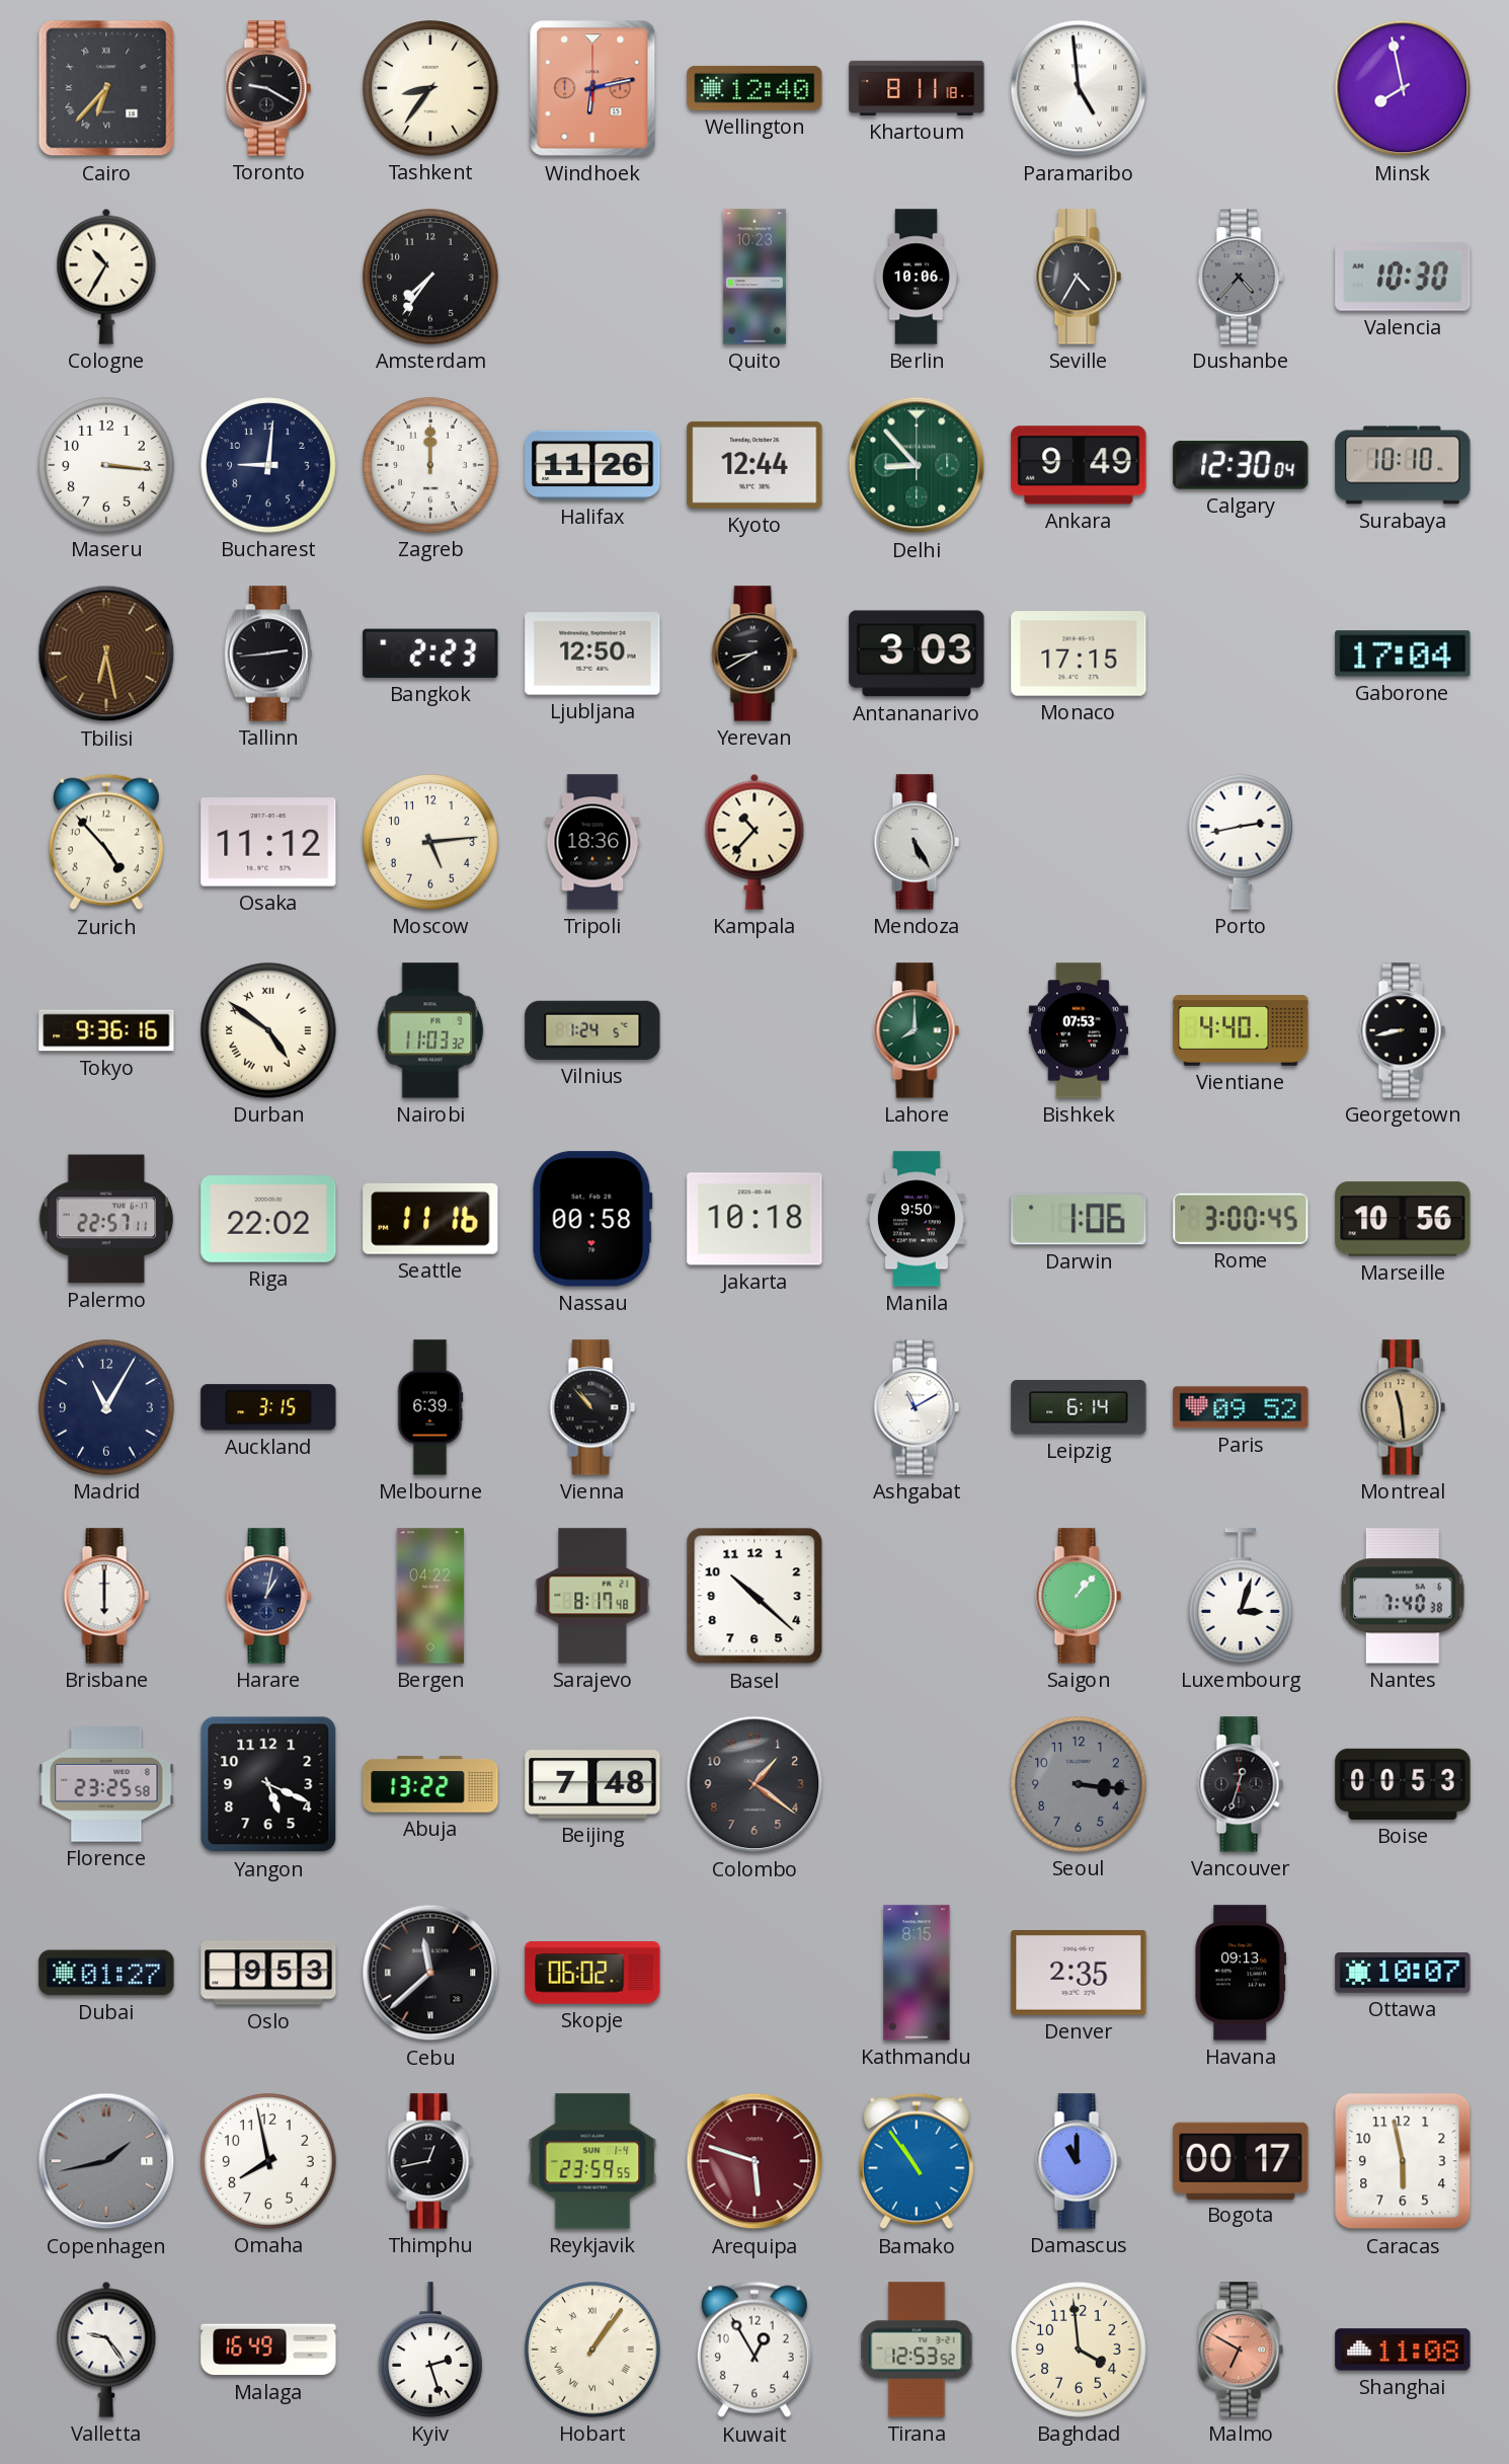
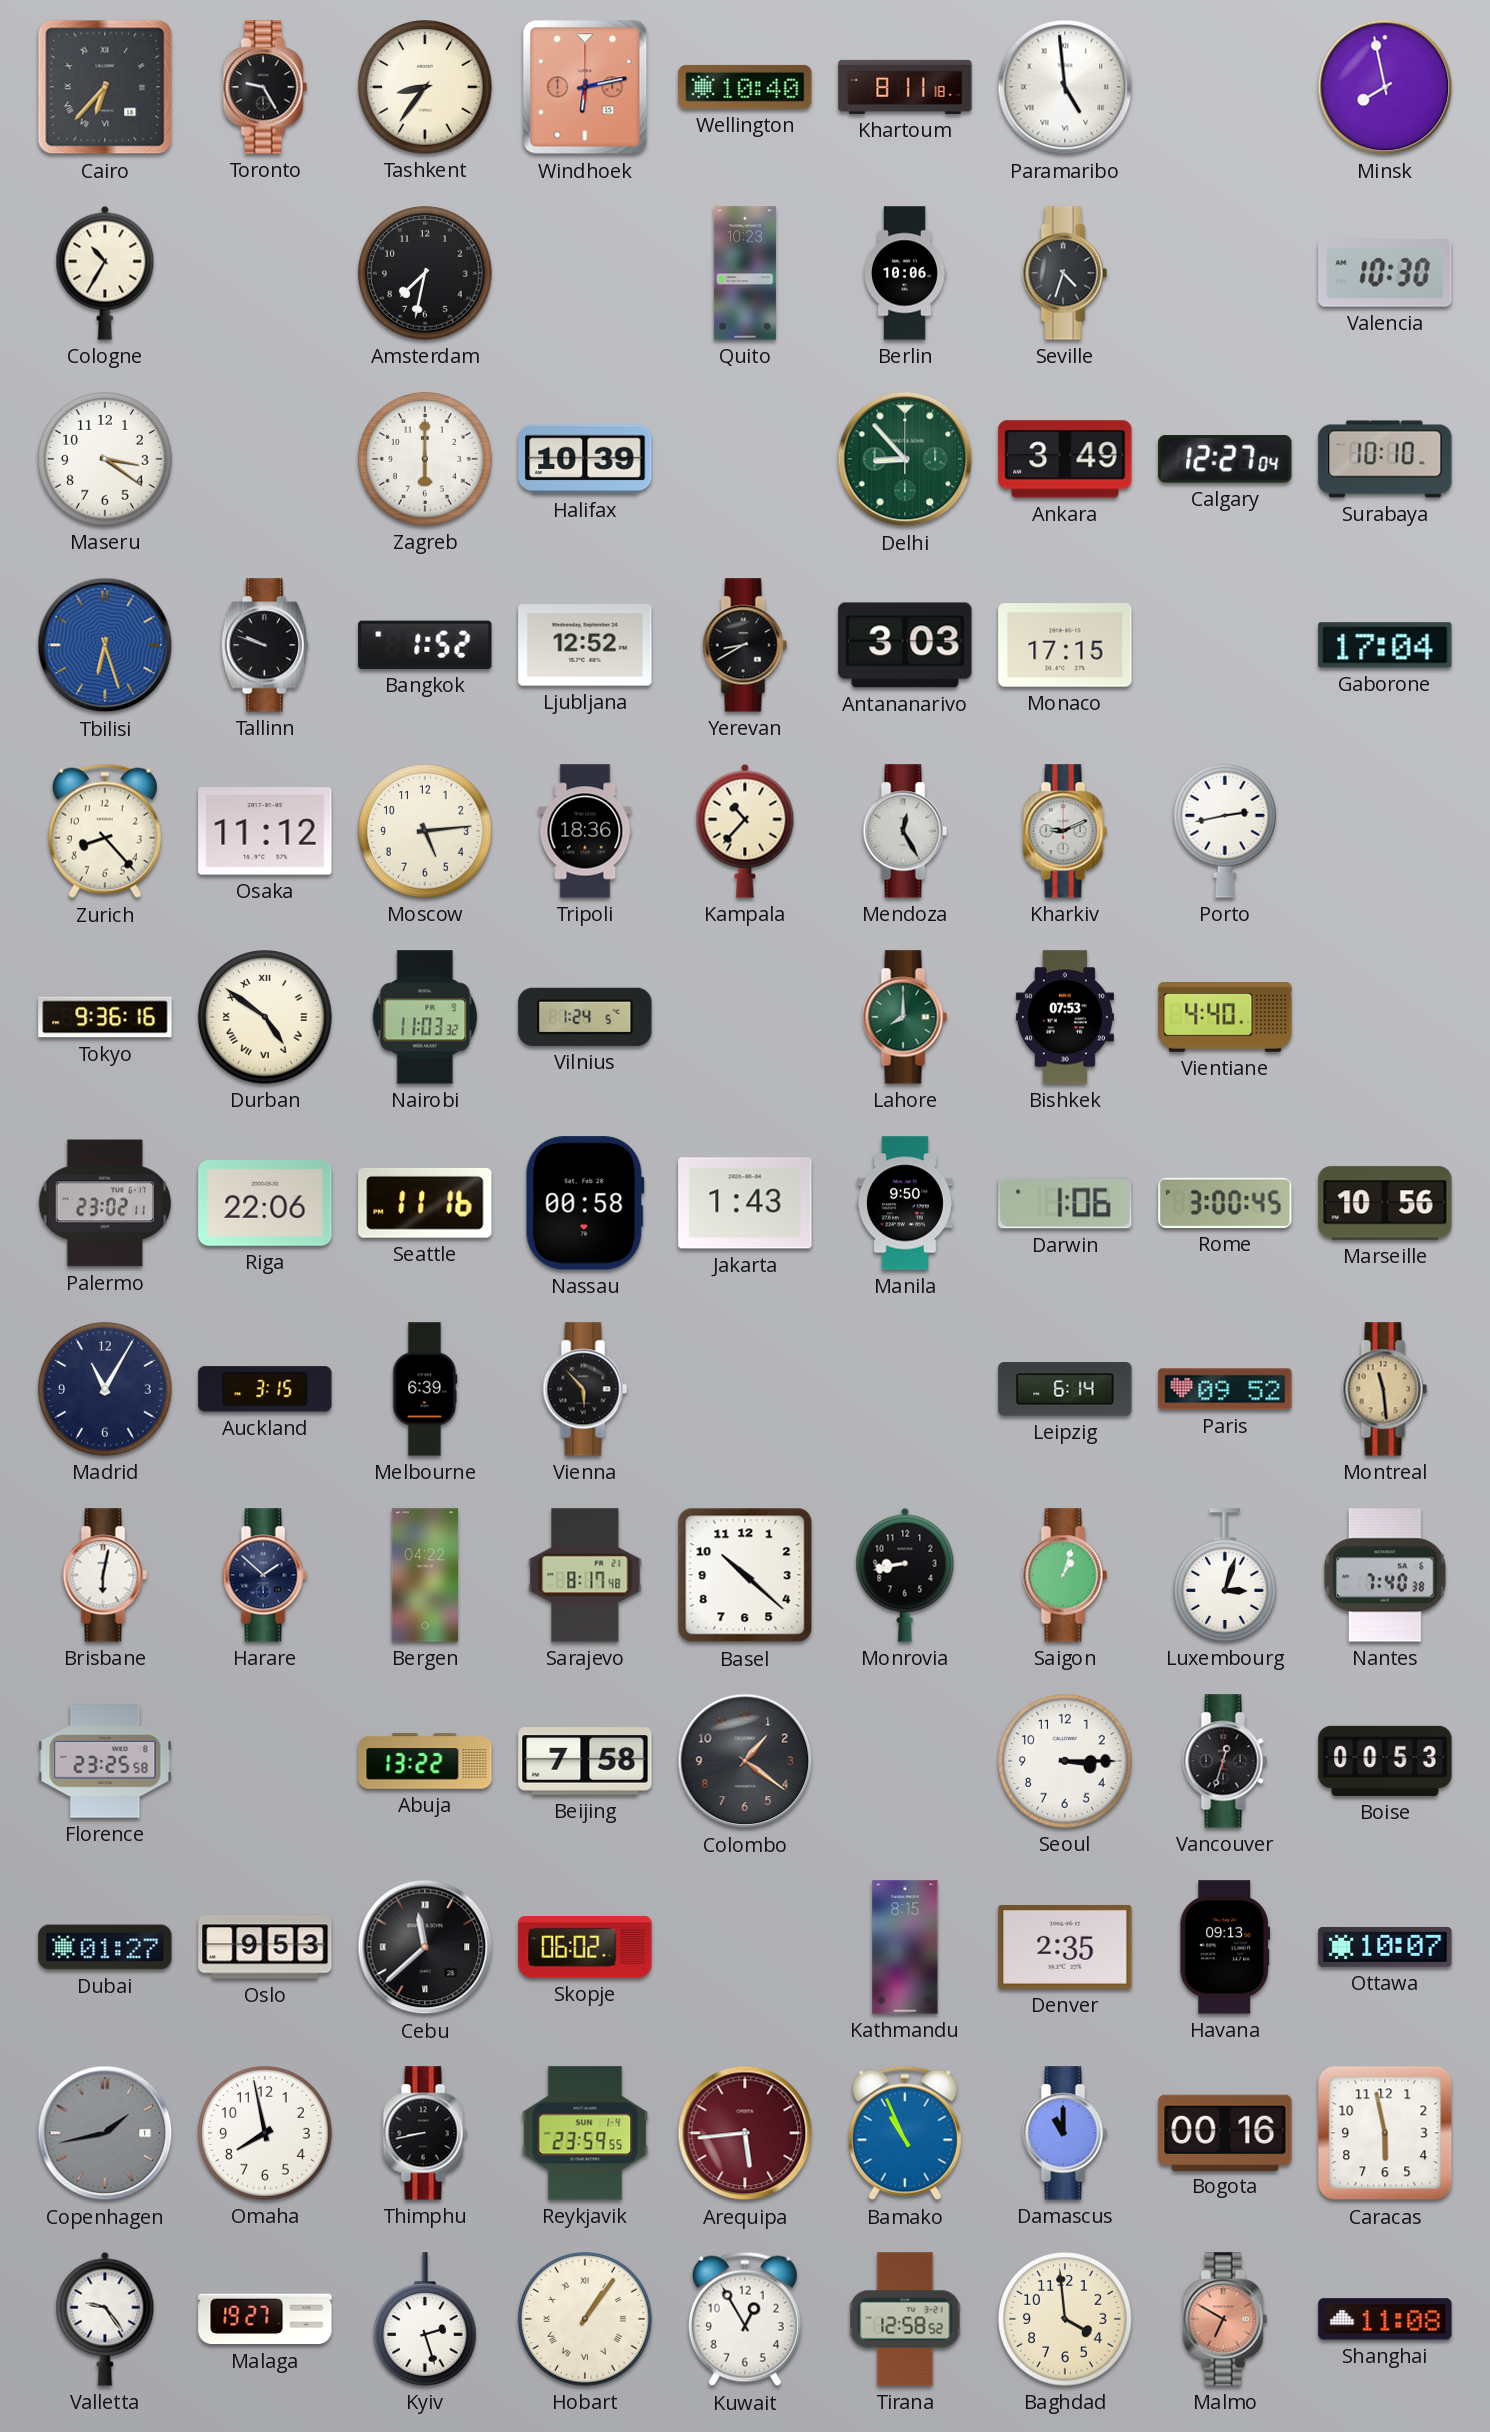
Toronto: 9:20 -> 9:25
Wellington: 12:40 -> 10:40
Amsterdam: 7:36 -> 7:32
Seville: 4:35 -> 4:33
Dushanbe: 4:37 -> none
Maseru: 3:16 -> 3:21
Bucharest: 9:01 -> none
Zagreb: 12:00 -> 6:00
Halifax: 11:26 -> 10:39
Kyoto: 12:44 -> none
Ankara: 9:49 -> 3:49
Calgary: 12:30 -> 12:27
Tbilisi: 6:28 -> 6:27
Tbilisi dial: brown -> blue
Tallinn: 2:44 -> 9:48
Bangkok: 2:23 -> 1:52
Ljubljana: 12:50 -> 12:52
Zurich: 4:53 -> 8:23
Mendoza: 5:25 -> 12:25
Kharkiv: none -> 9:11
Georgetown: 8:43 -> none
Palermo: 22:57 -> 23:02
Riga: 22:02 -> 22:06
Jakarta: 10:18 -> 1:43
Vienna: 10:53 -> 5:53
Ashgabat: 11:10 -> none
Brisbane: 6:00 -> 6:02
Harare: 1:02 -> 1:52
Monrovia: none -> 8:43
Saigon: 1:07 -> 1:03
Yangon: 5:19 -> none
Beijing: 7:48 -> 7:58
Seoul: 3:16 -> 3:15
Seoul dial: grey -> white
Thimphu: 12:43 -> 8:43
Arequipa: 5:48 -> 5:44
Bamako: 10:54 -> 10:56
Bogota: 00:17 -> 00:16
Malaga: 16:49 -> 19:27
Tirana: 12:53 -> 12:58
